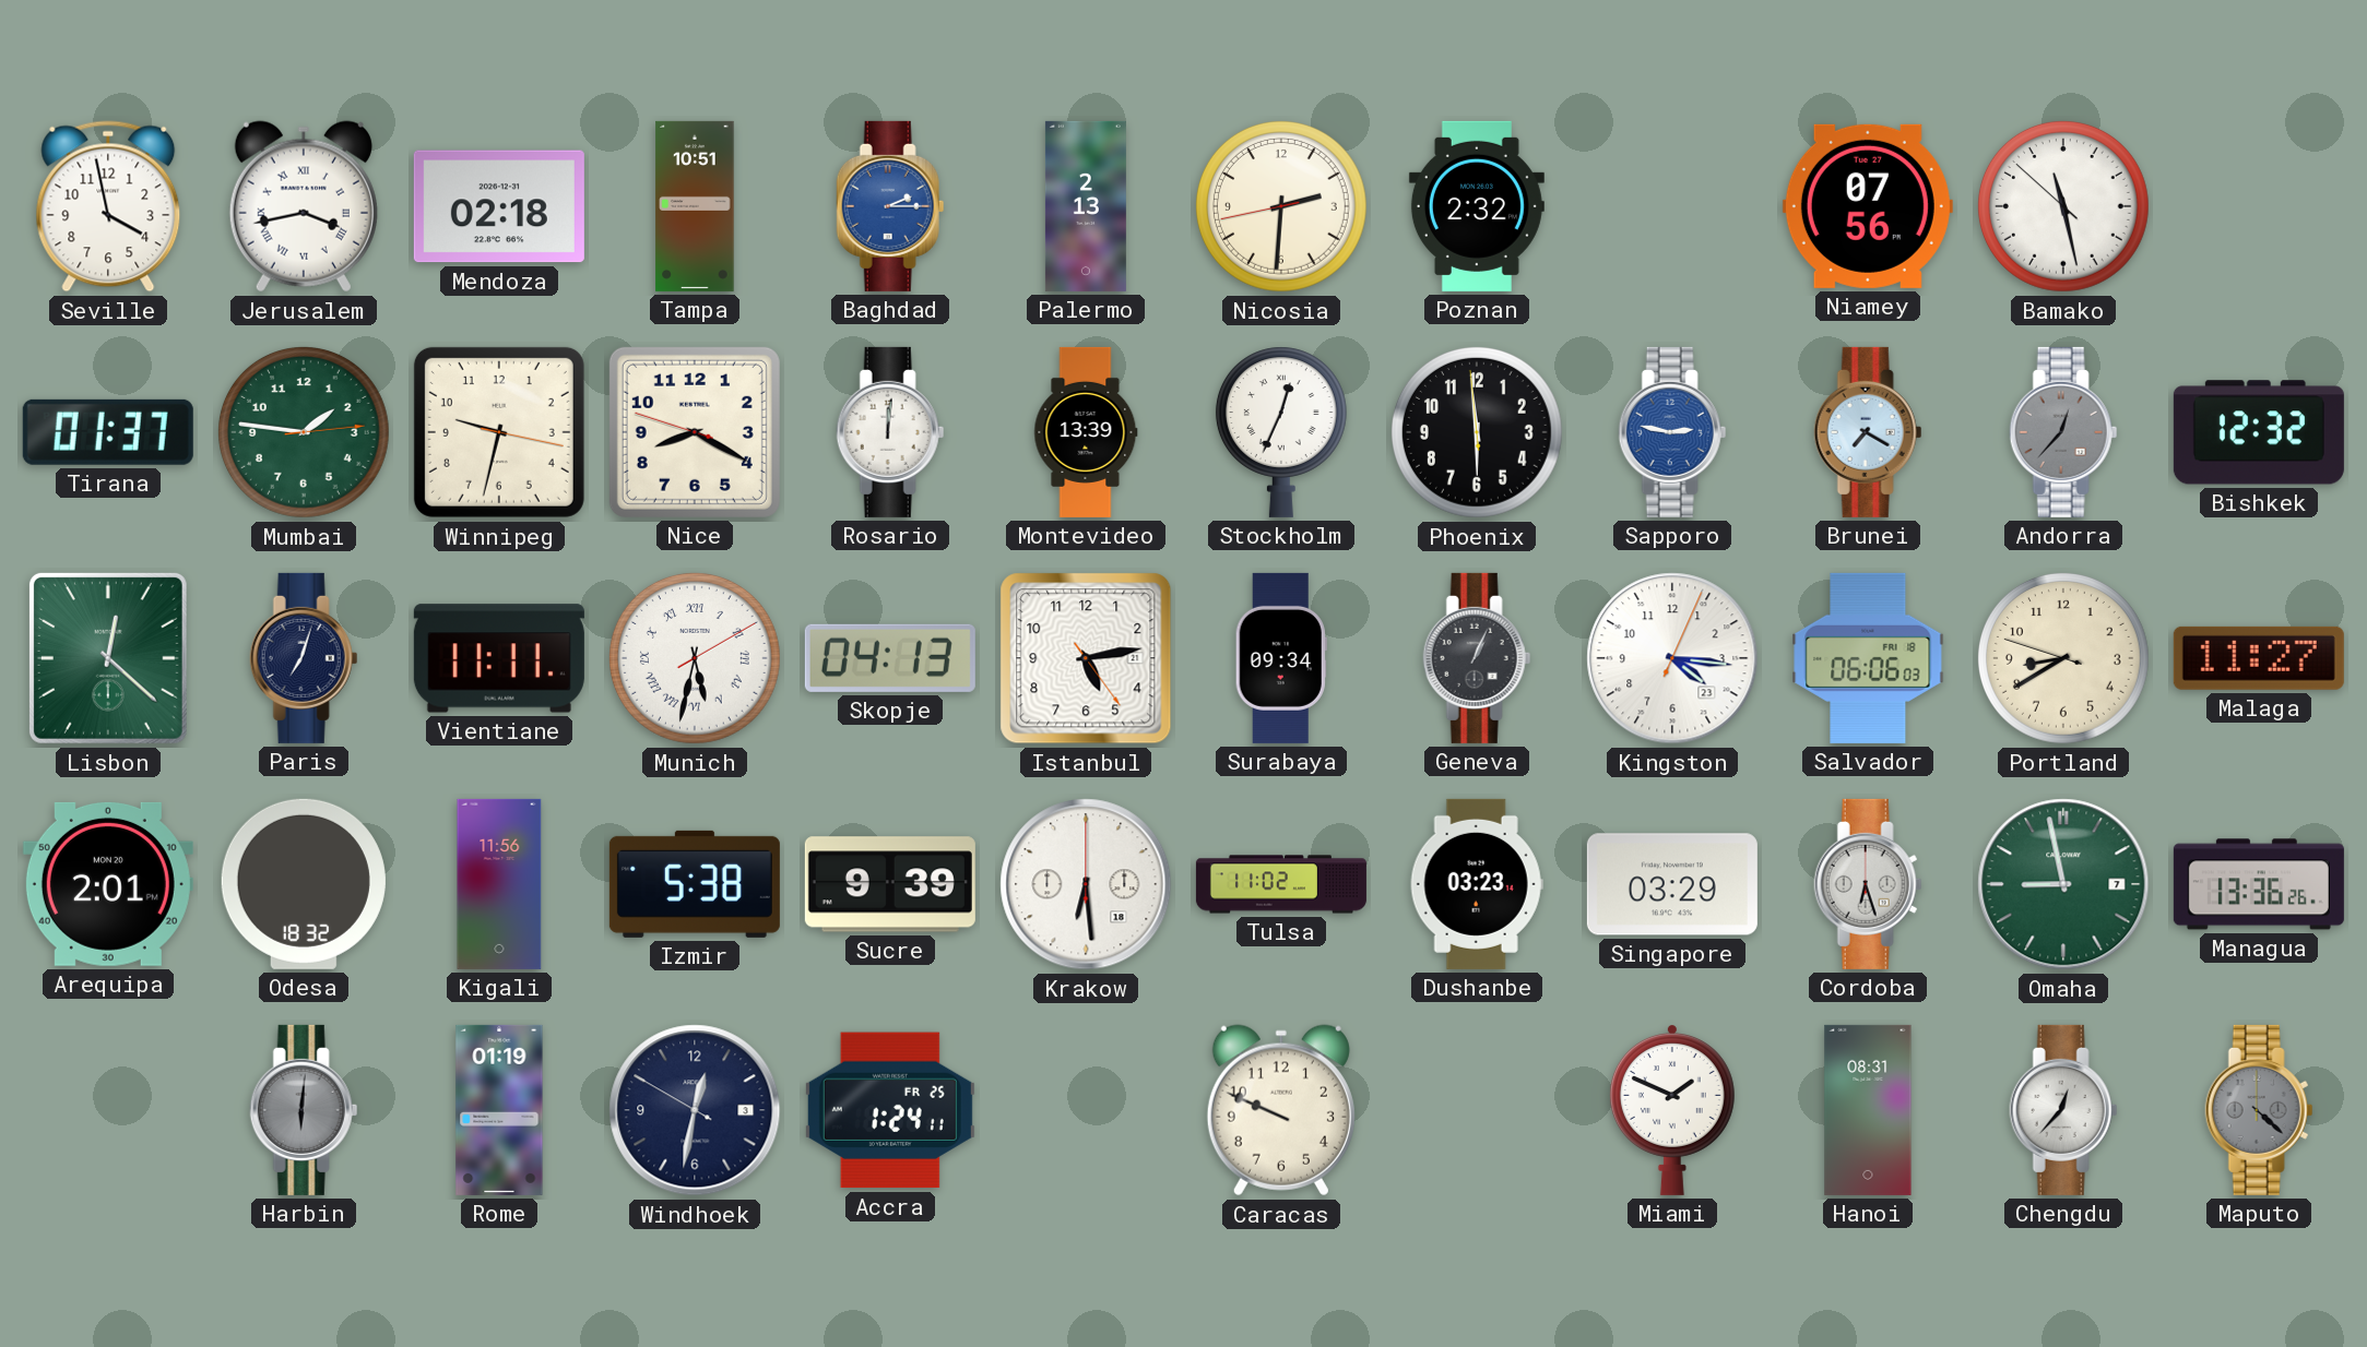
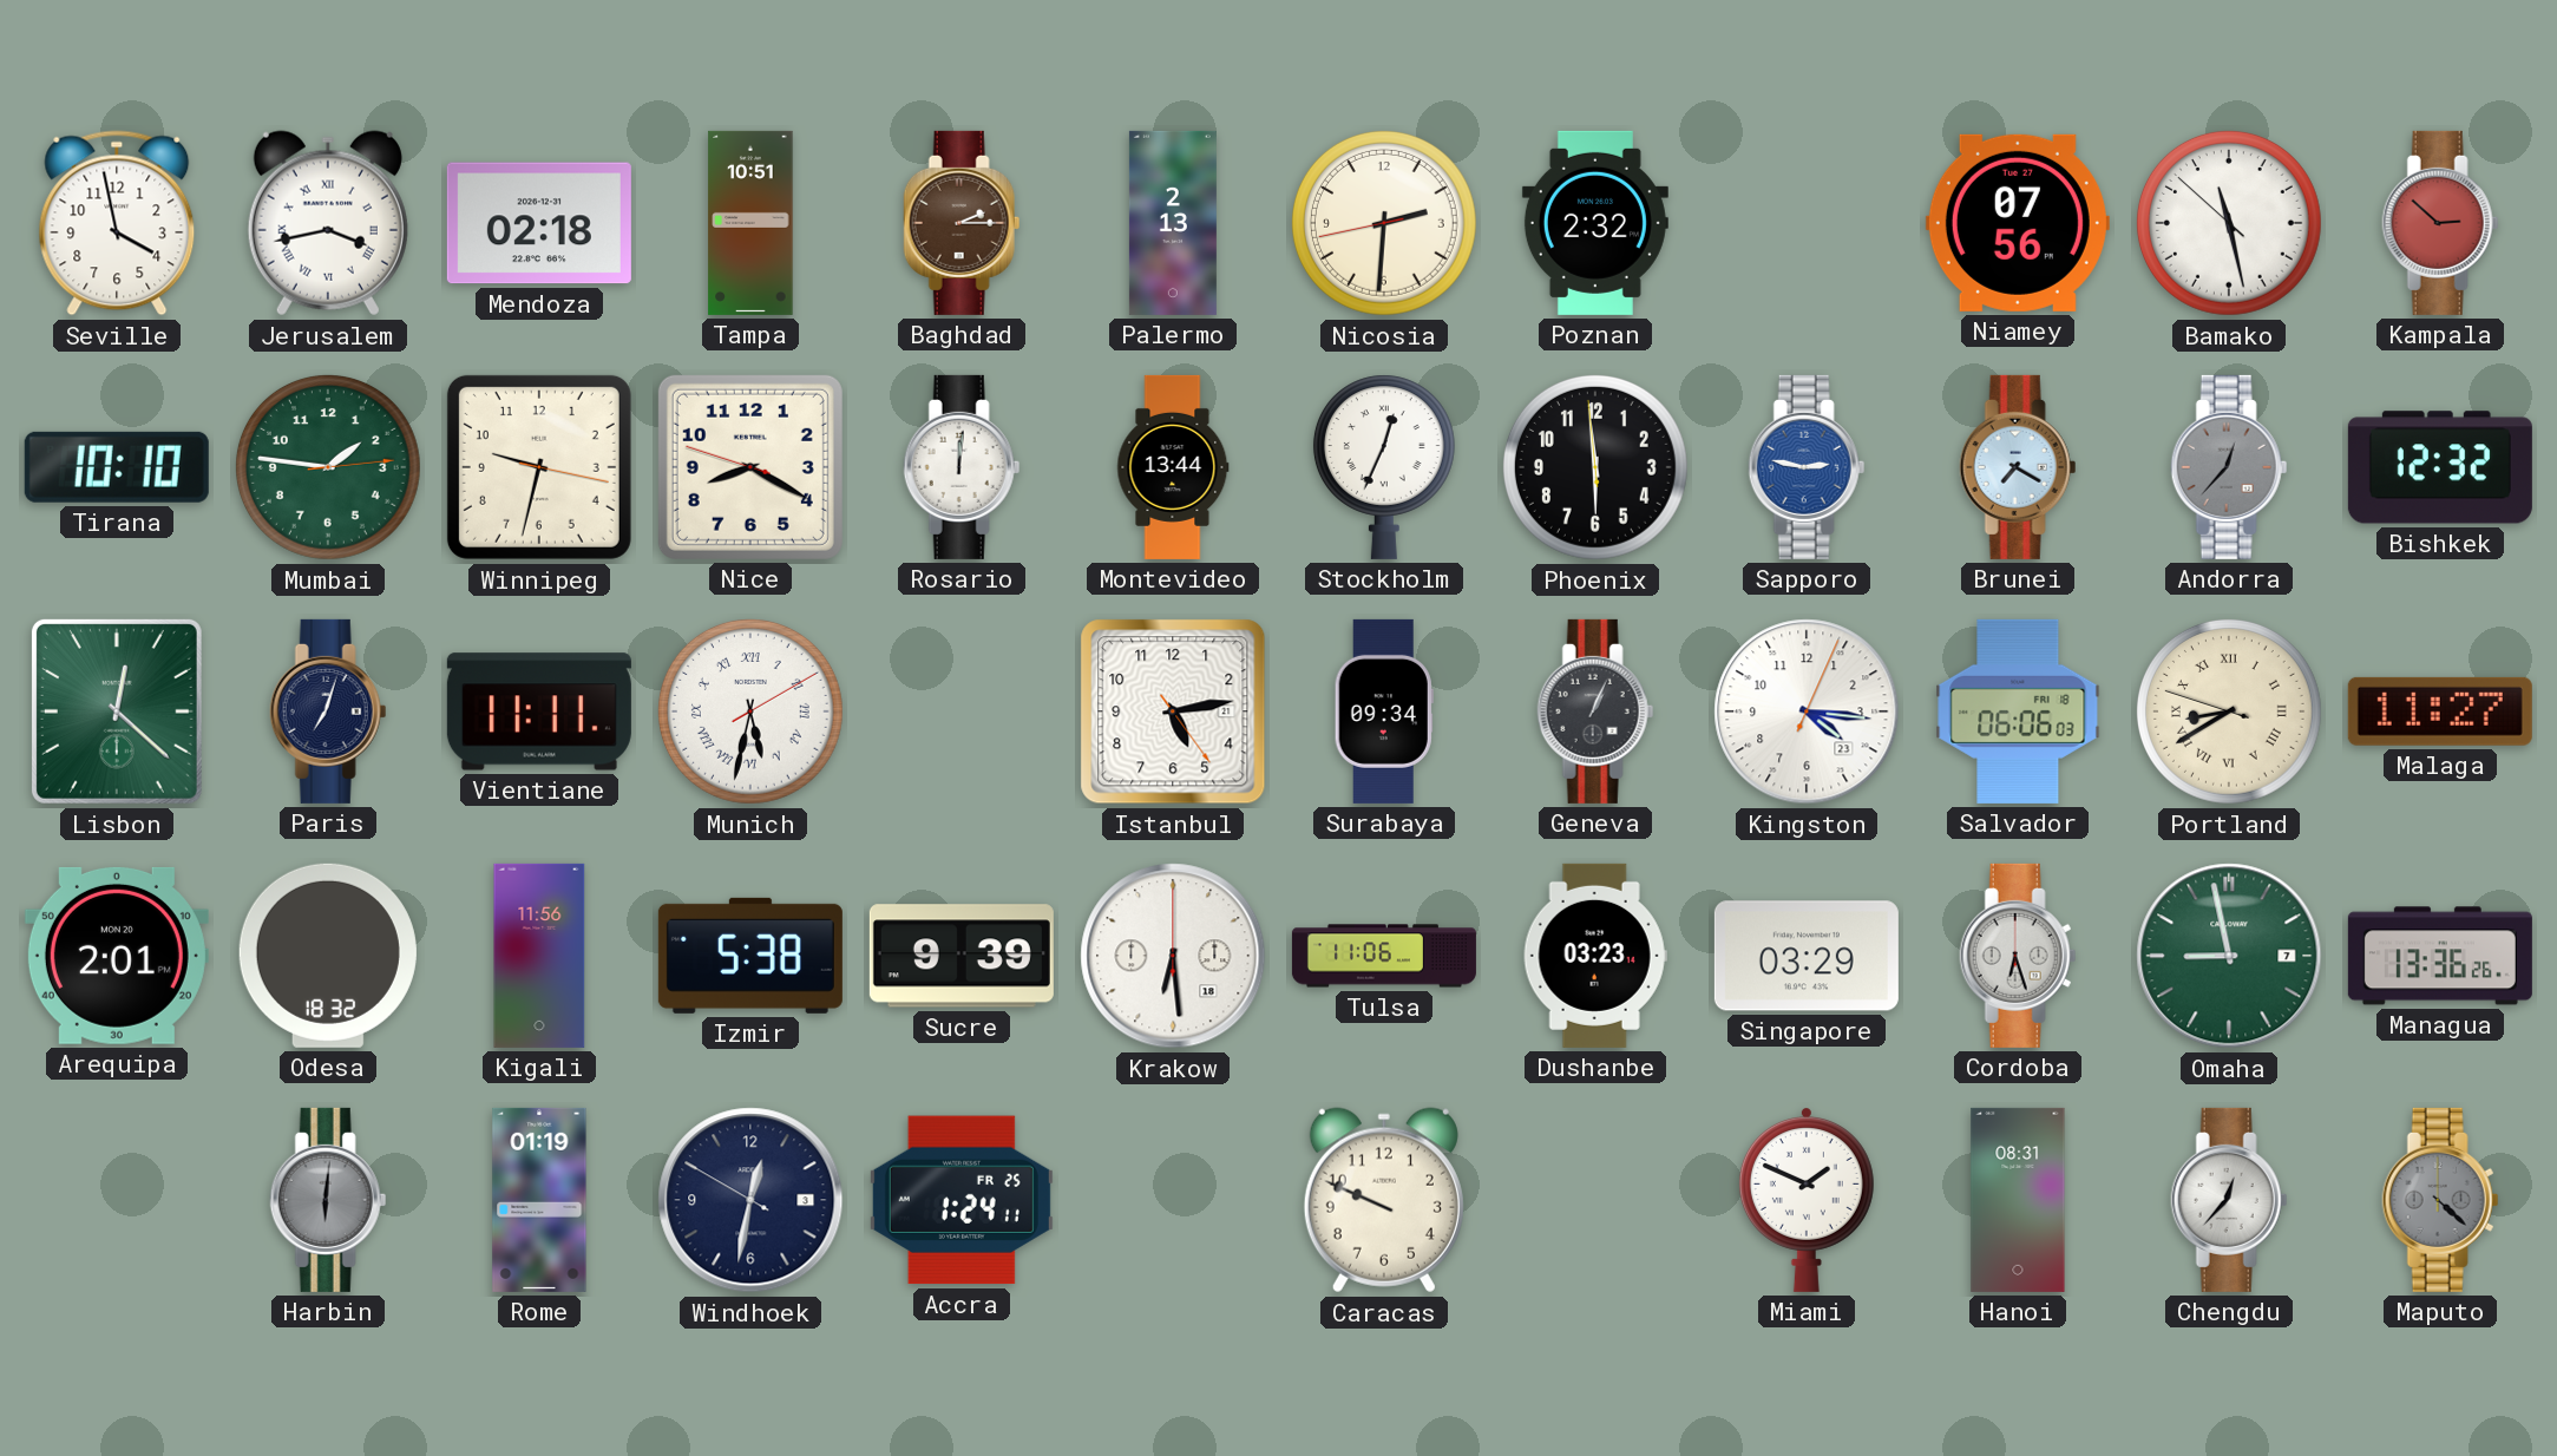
Baghdad dial: blue -> brown
Kampala: none -> 2:52
Tirana: 01:37 -> 10:10
Montevideo: 13:39 -> 13:44
Skopje: 04:13 -> none
Portland numerals: Arabic -> Roman
Tulsa: 11:02 -> 11:06
